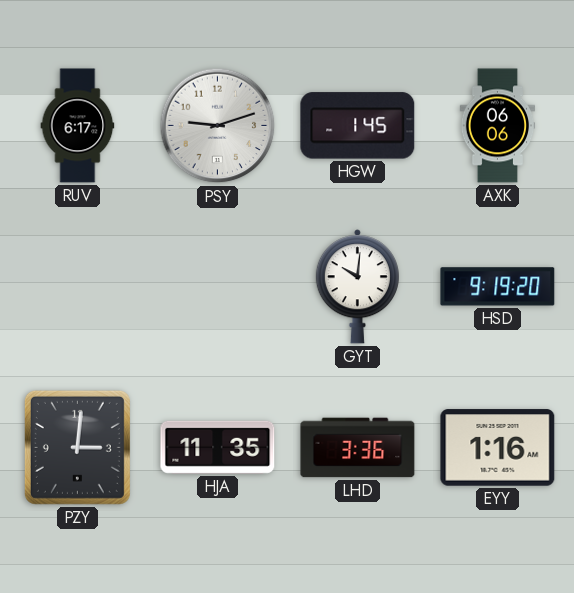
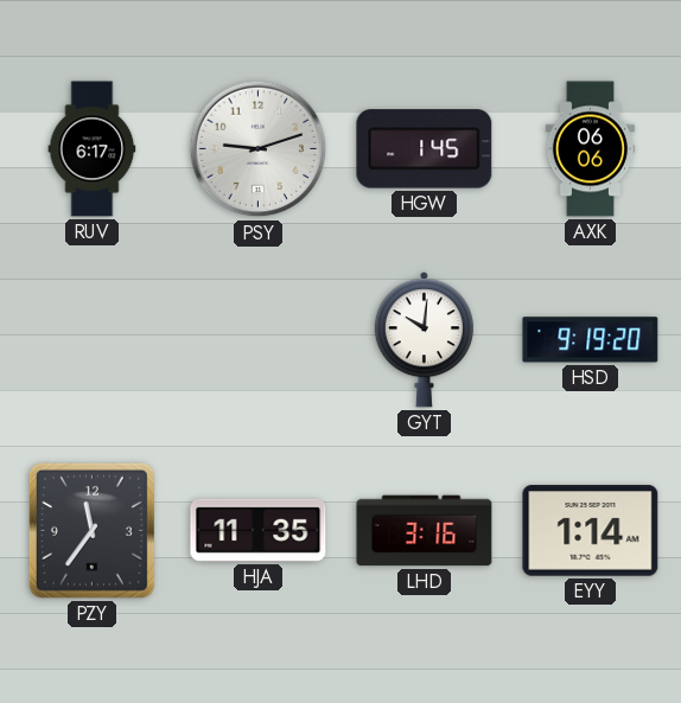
PZY: 3:01 -> 11:36
LHD: 3:36 -> 3:16
EYY: 1:16 -> 1:14
